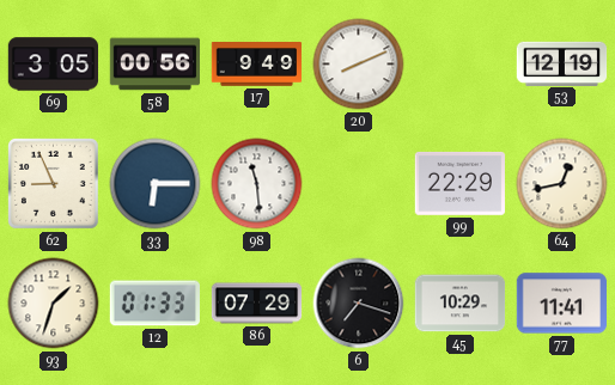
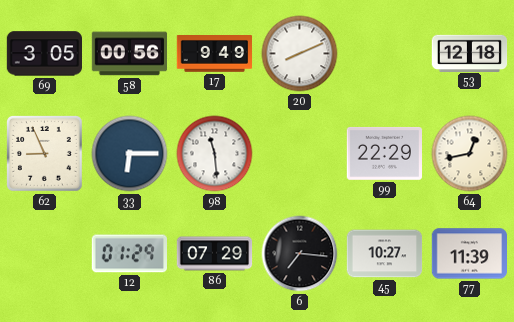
53: 12:19 -> 12:18
93: 1:33 -> none
12: 01:33 -> 01:29
6: 7:18 -> 7:16
45: 10:29 -> 10:27
77: 11:41 -> 11:39
